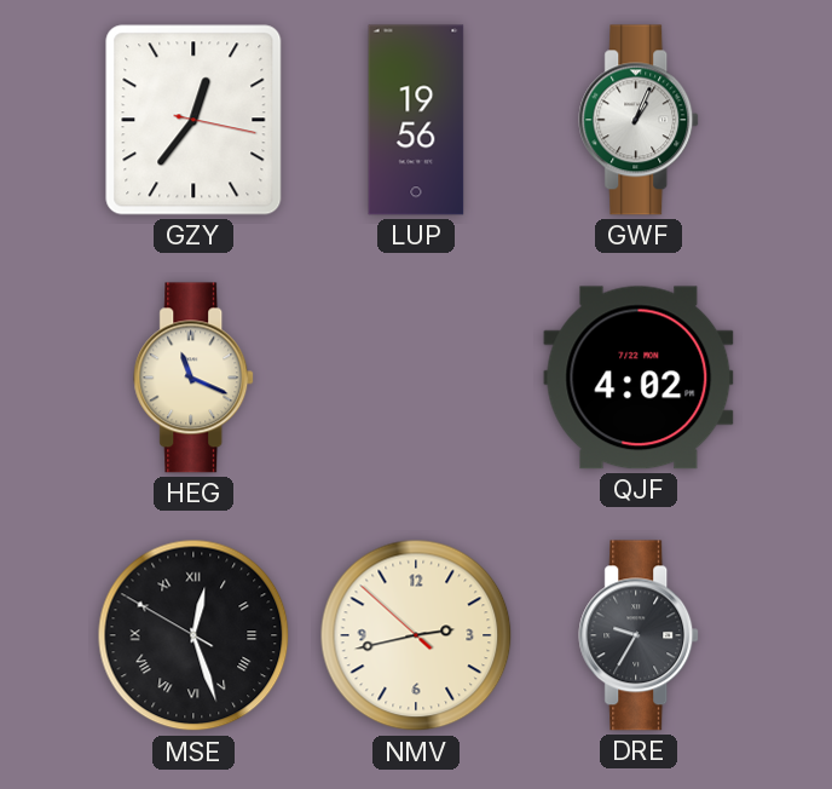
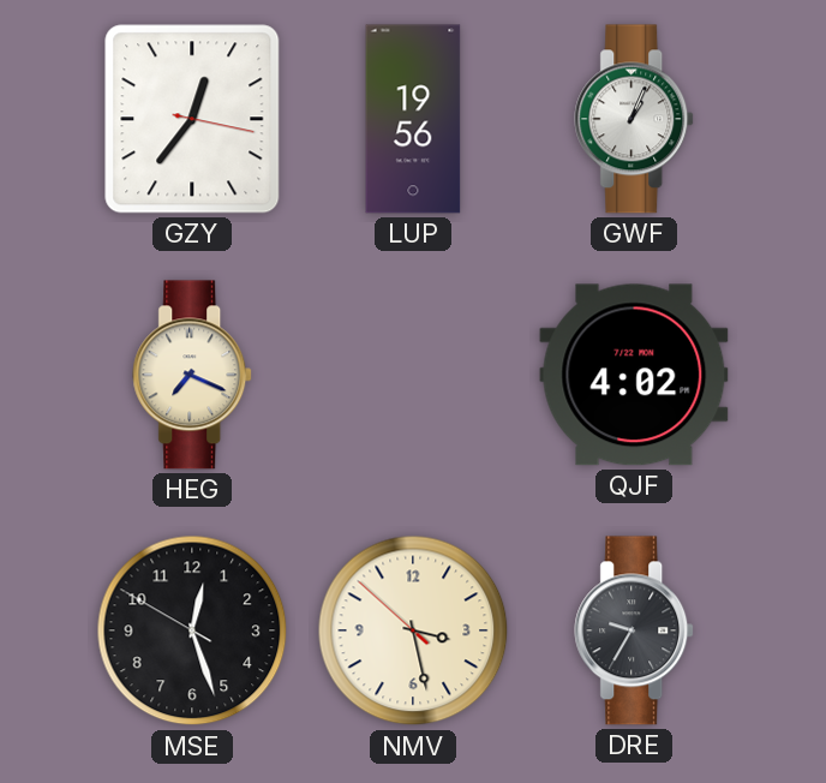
HEG: 11:19 -> 7:19
MSE numerals: Roman -> Arabic
NMV: 2:42 -> 3:27
